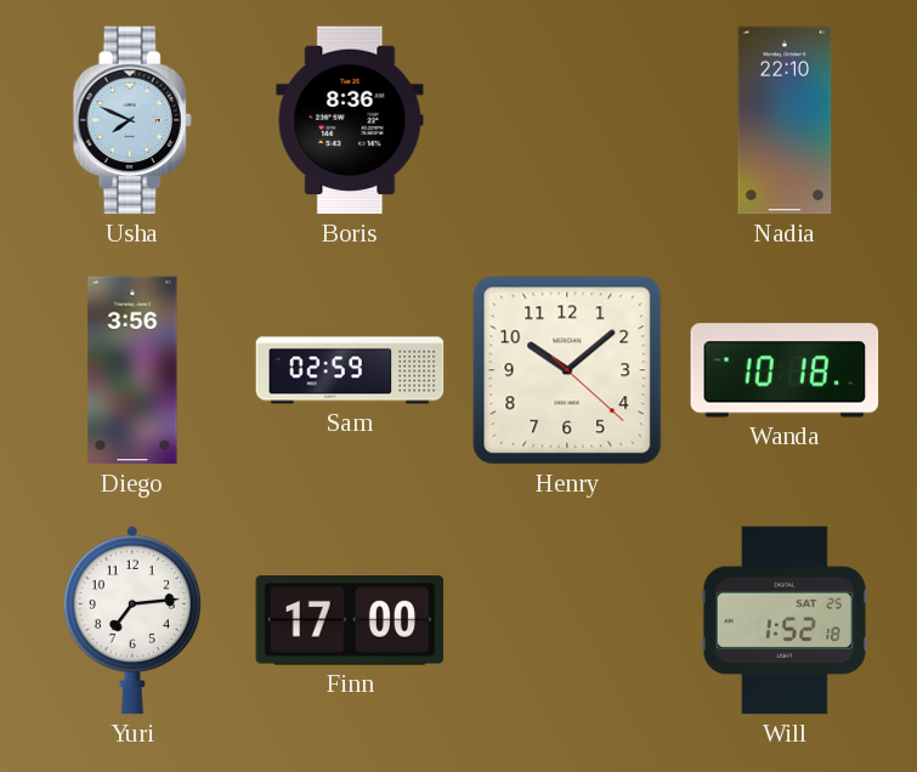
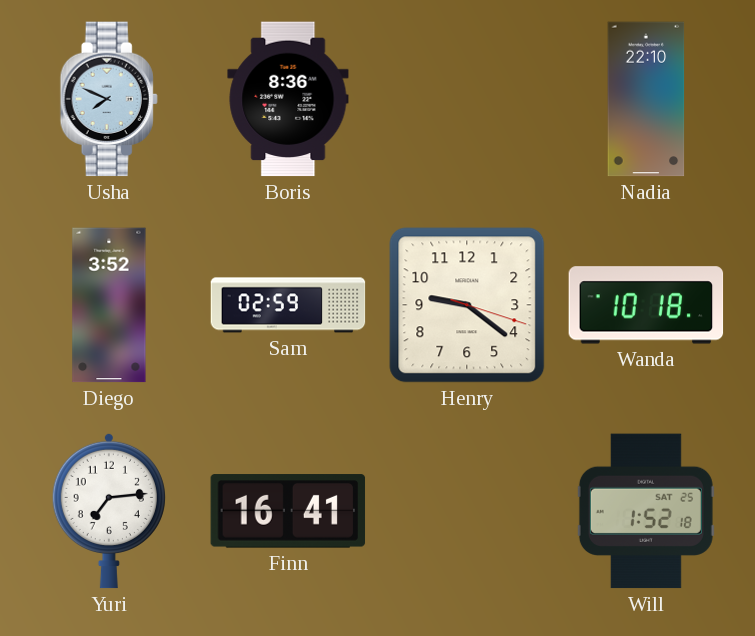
Diego: 3:56 -> 3:52
Henry: 10:08 -> 9:21
Finn: 17:00 -> 16:41
